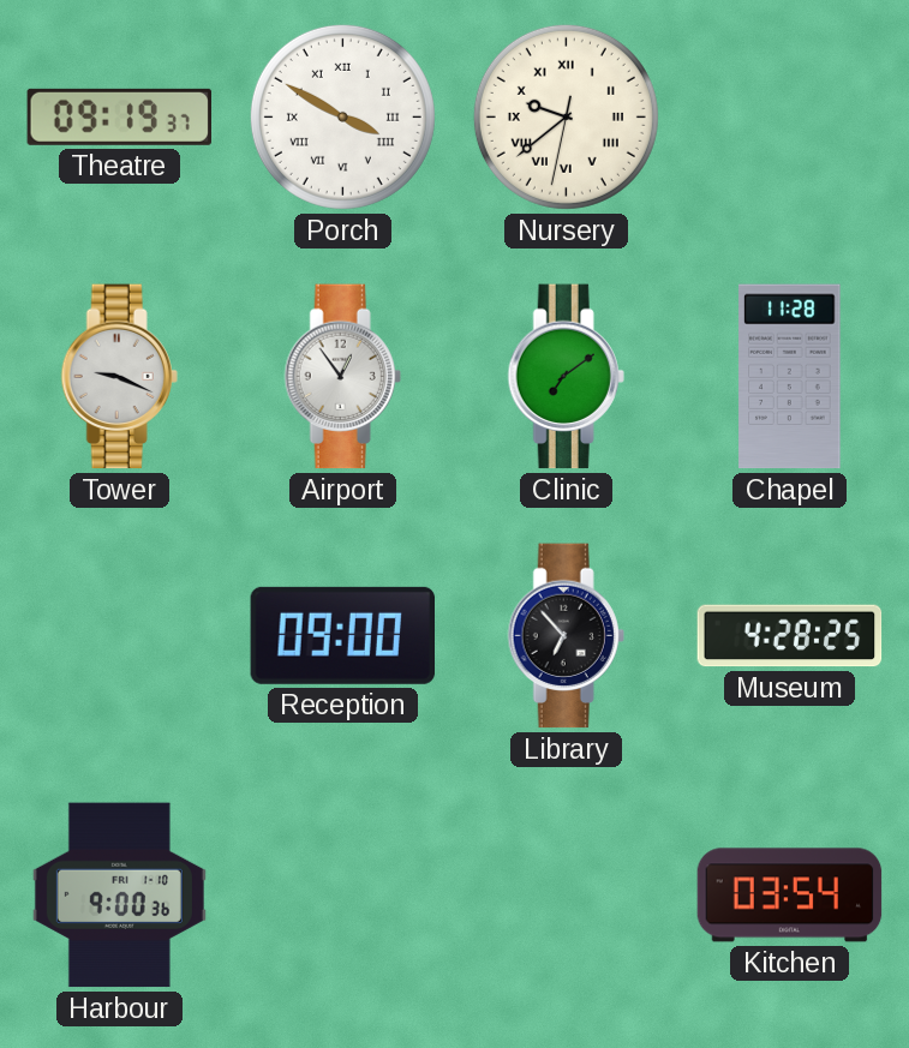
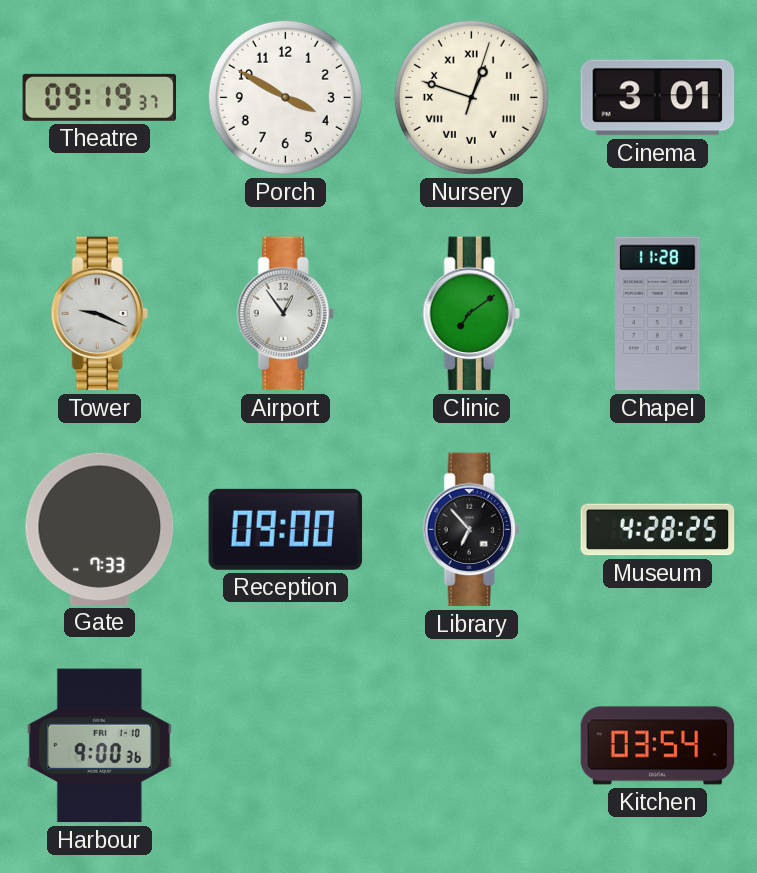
Porch numerals: Roman -> Arabic
Nursery: 9:38 -> 12:48
Cinema: none -> 3:01
Gate: none -> 7:33
